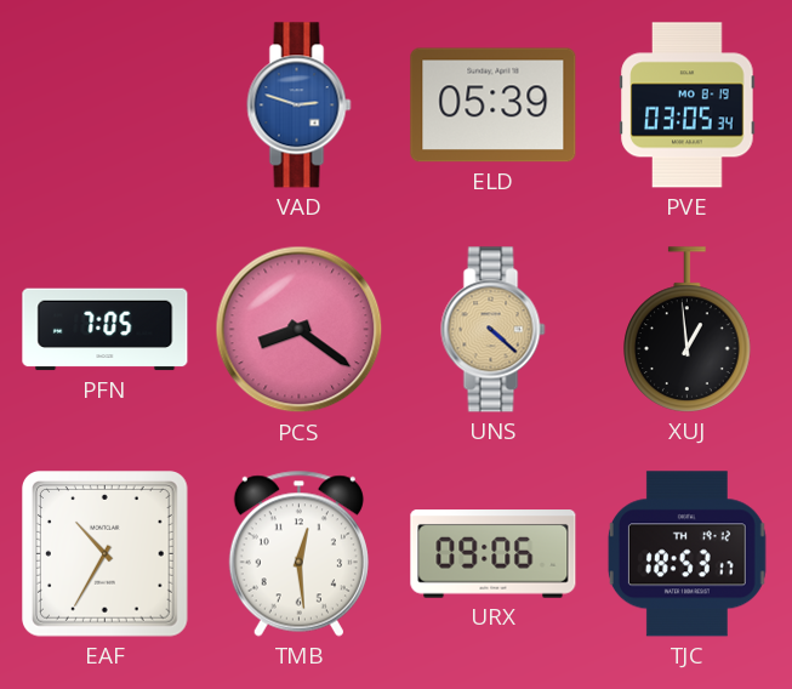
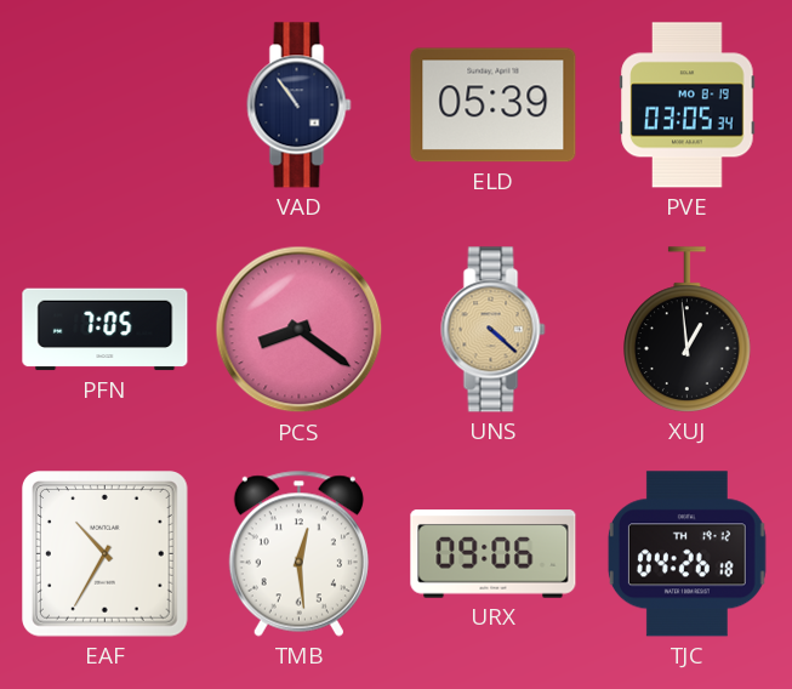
VAD: 2:48 -> 10:54
VAD dial: blue -> navy
TJC: 18:53 -> 04:26
